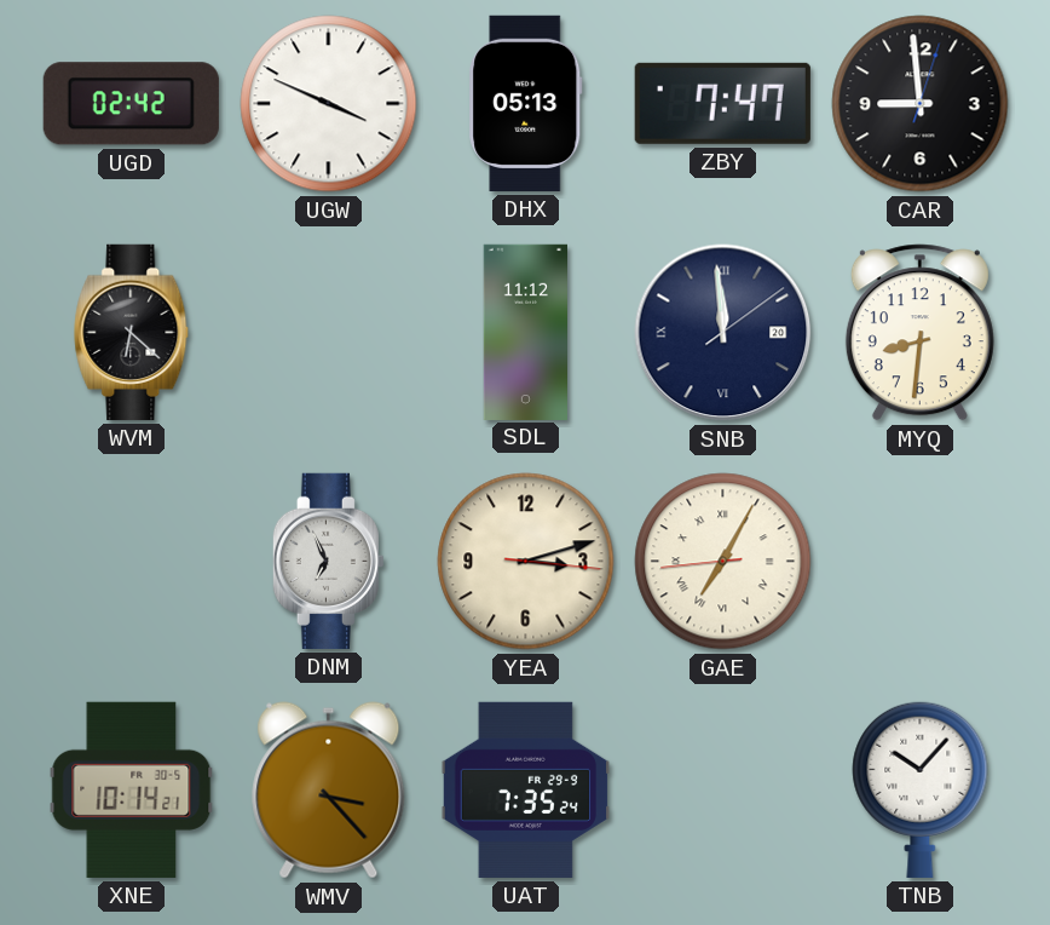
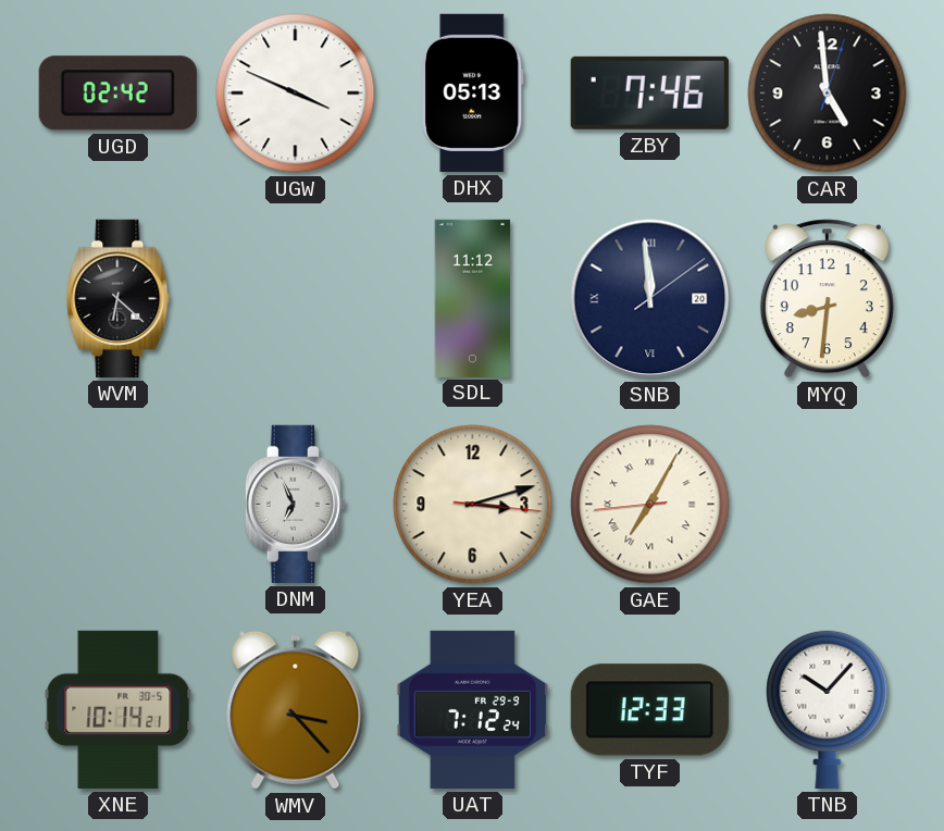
ZBY: 7:47 -> 7:46
CAR: 8:59 -> 4:59
UAT: 7:35 -> 7:12
TYF: none -> 12:33
